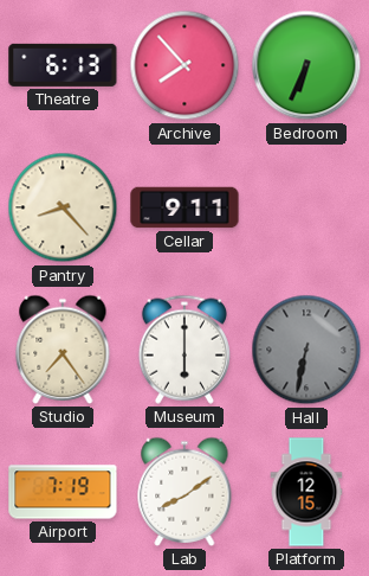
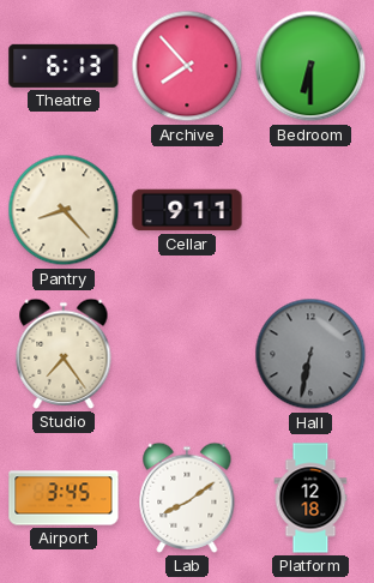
Bedroom: 6:34 -> 6:30
Museum: 6:00 -> none
Airport: 7:19 -> 3:45
Platform: 12:15 -> 12:18
